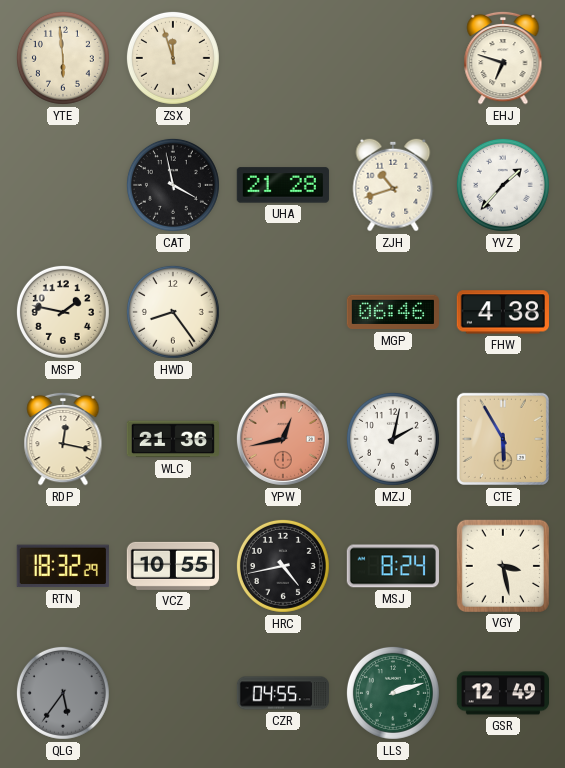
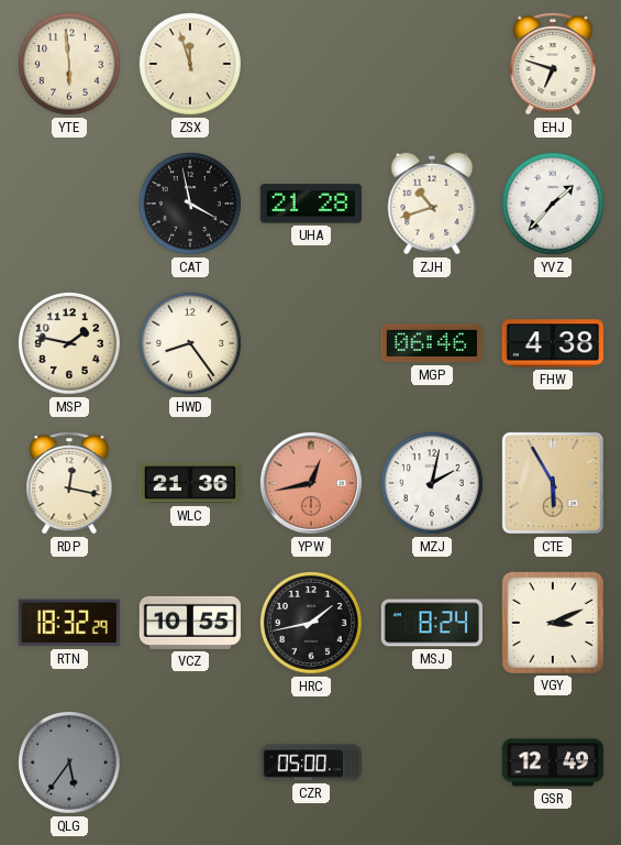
HRC: 4:43 -> 1:43
VGY: 3:28 -> 3:11
CZR: 04:55 -> 05:00
LLS: 2:12 -> none
